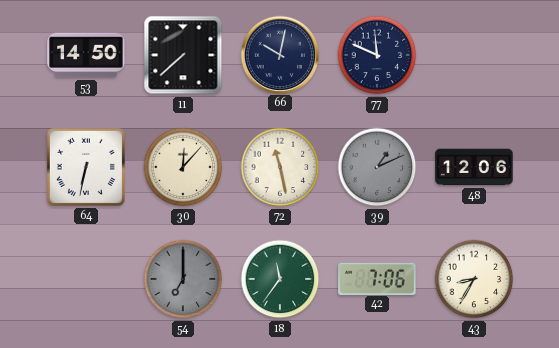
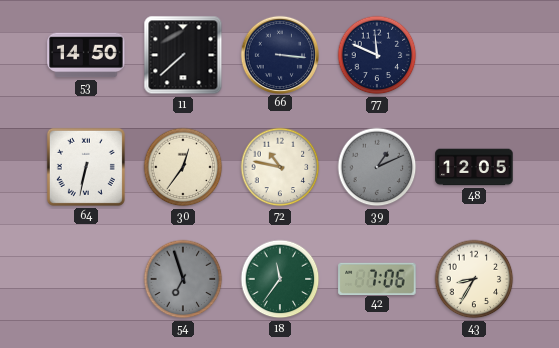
66: 10:02 -> 3:16
30: 12:07 -> 12:36
72: 11:28 -> 10:47
48: 12:06 -> 12:05
54: 7:00 -> 6:57
